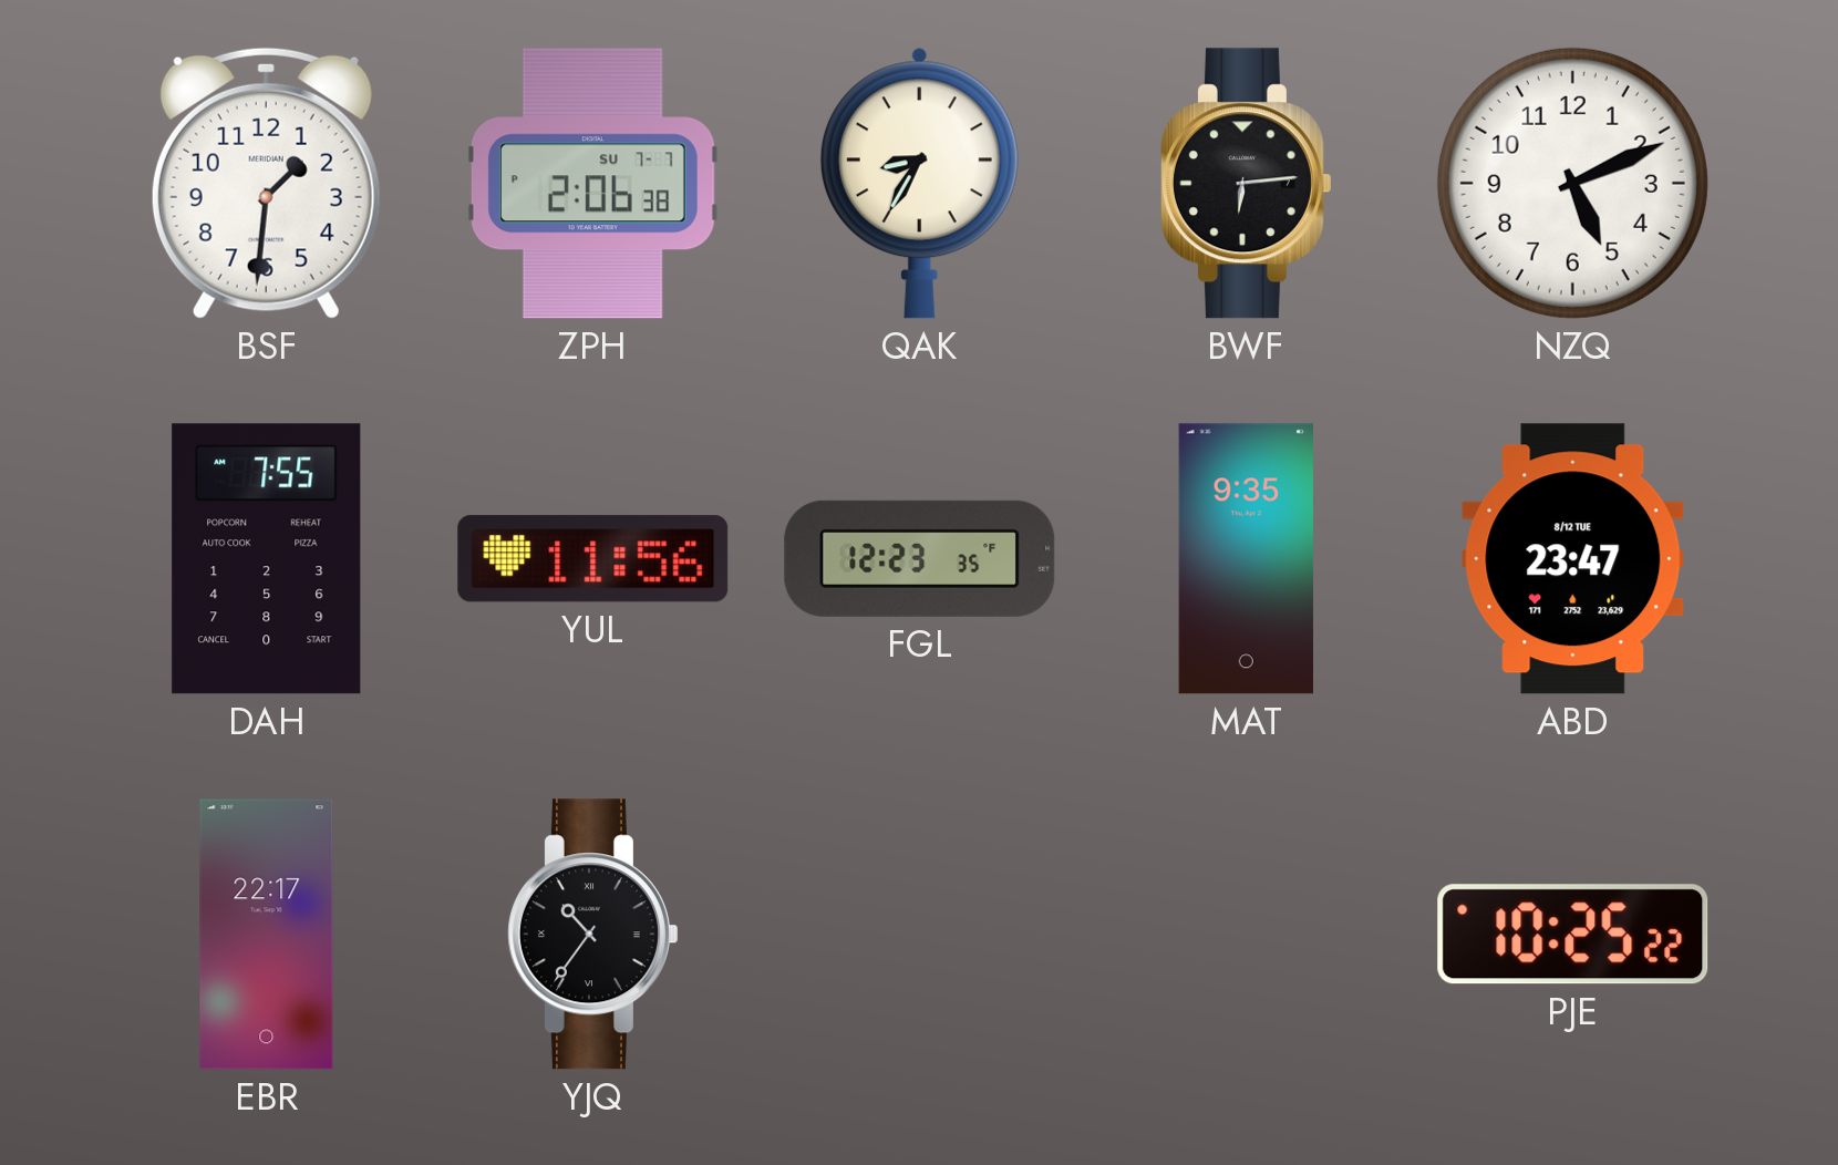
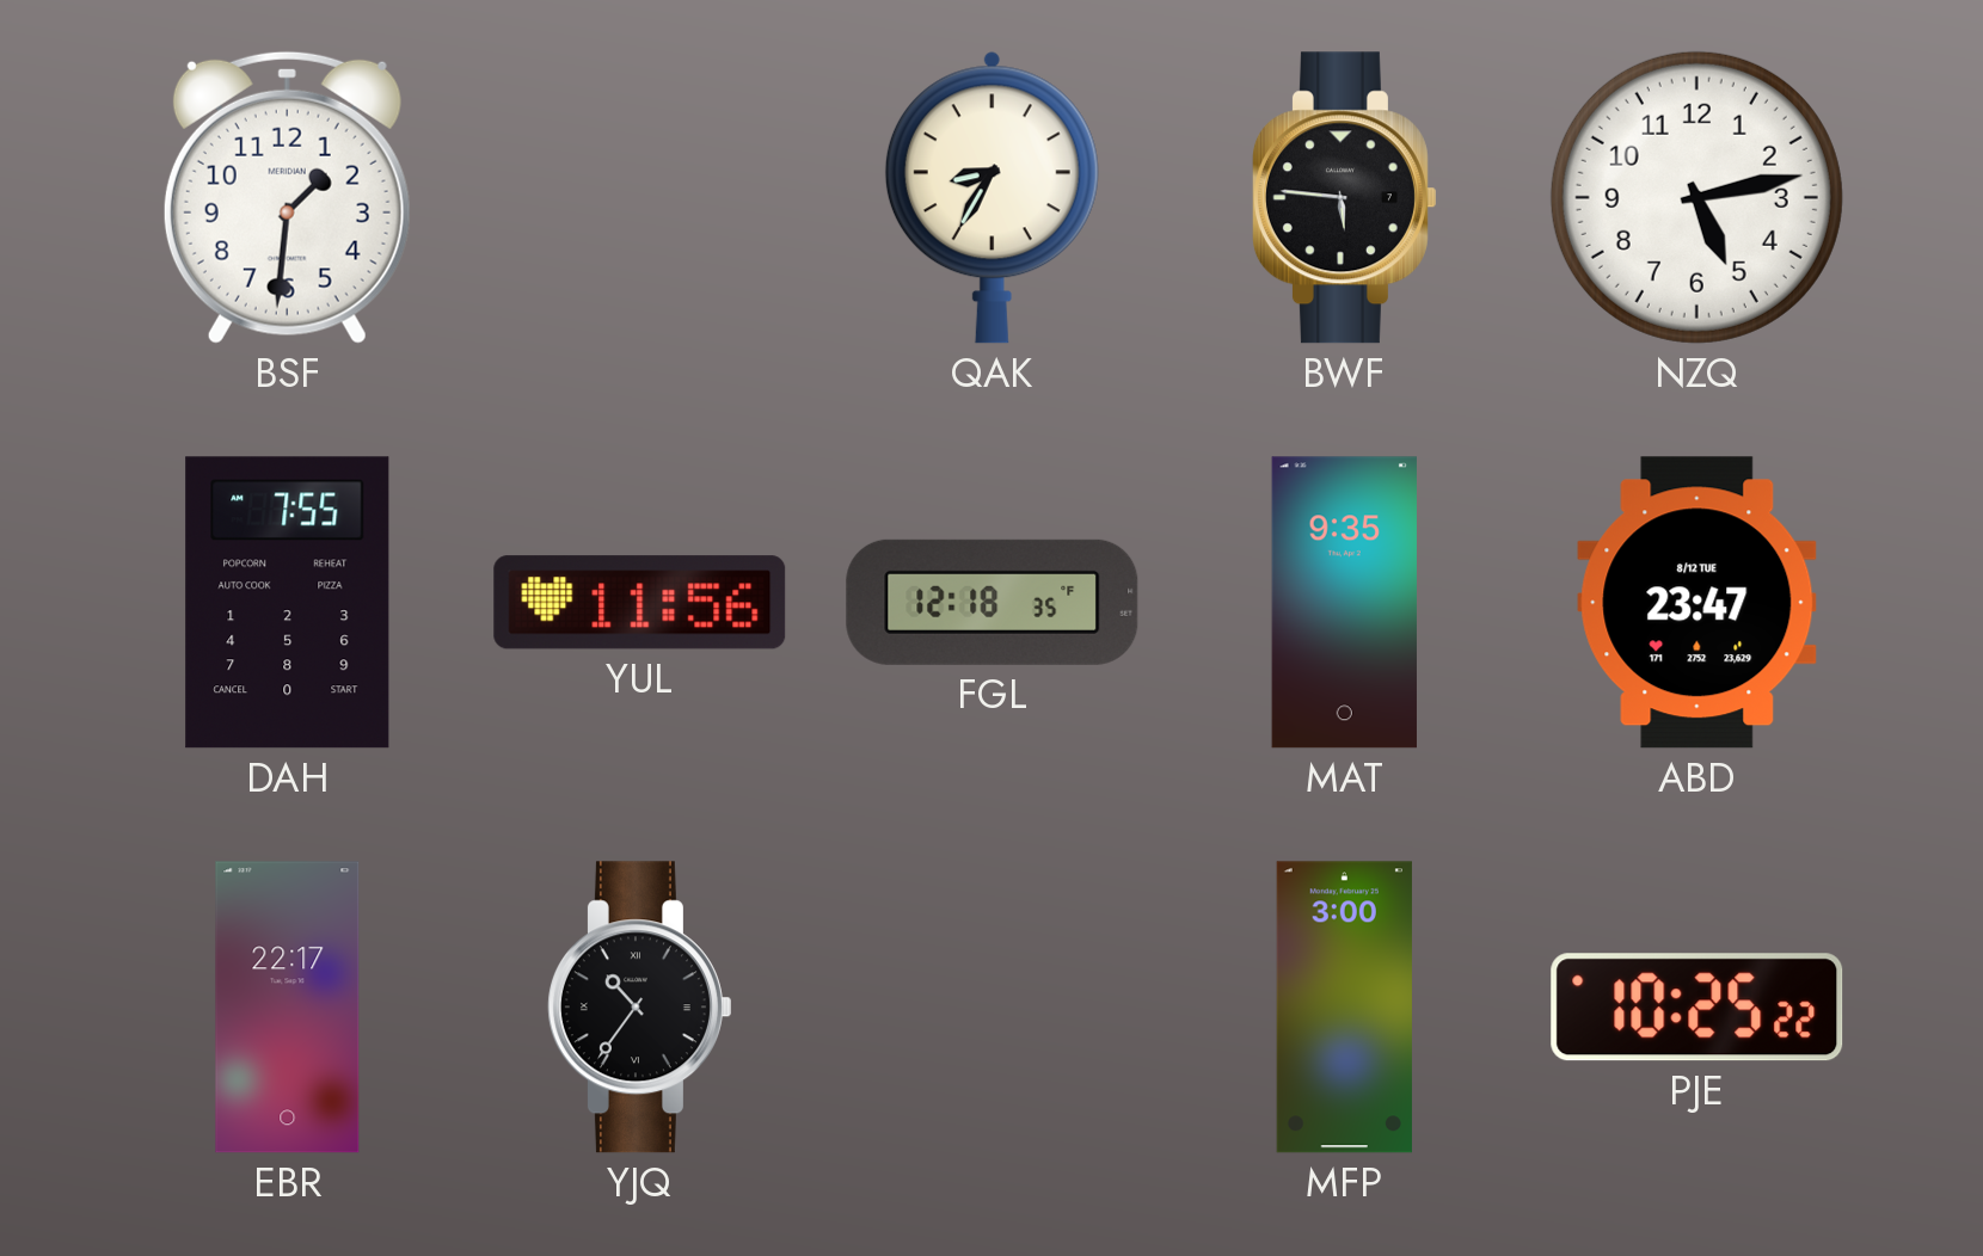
ZPH: 2:06 -> none
BWF: 6:14 -> 5:46
NZQ: 5:11 -> 5:13
FGL: 12:23 -> 12:18
MFP: none -> 3:00
